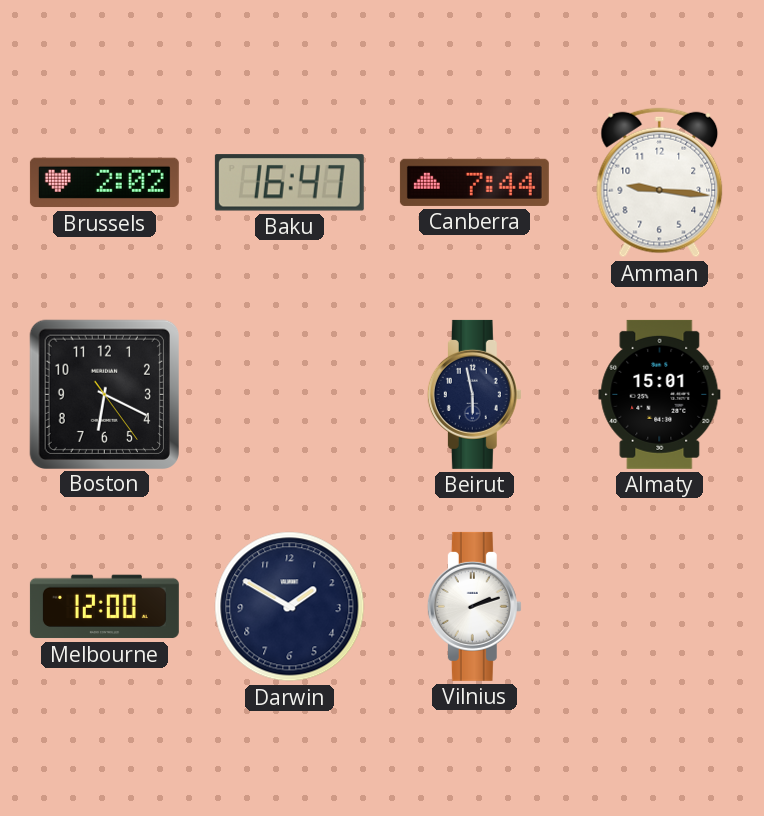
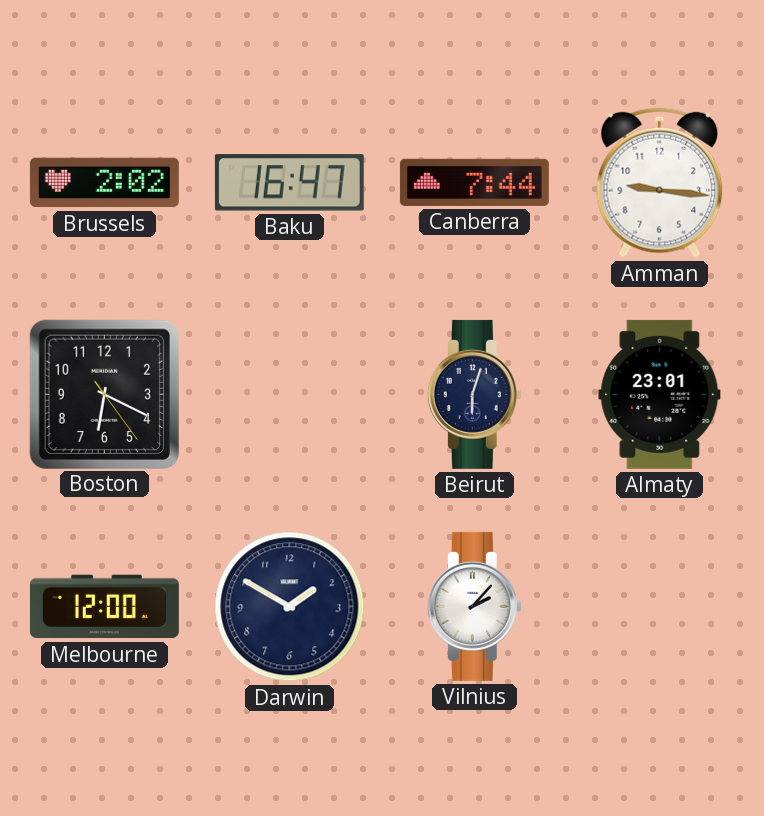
Beirut: 5:58 -> 6:03
Almaty: 15:01 -> 23:01
Vilnius: 2:12 -> 2:07
